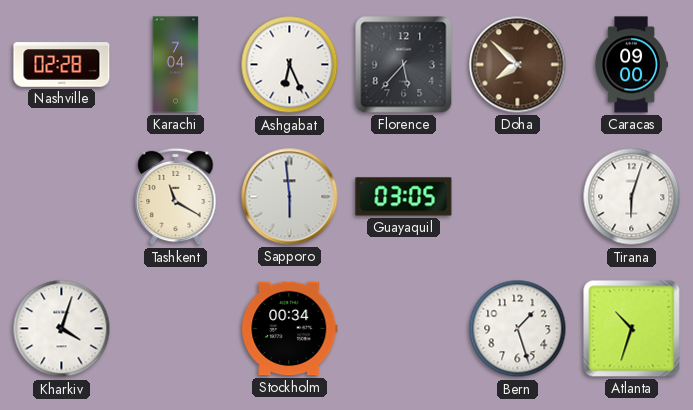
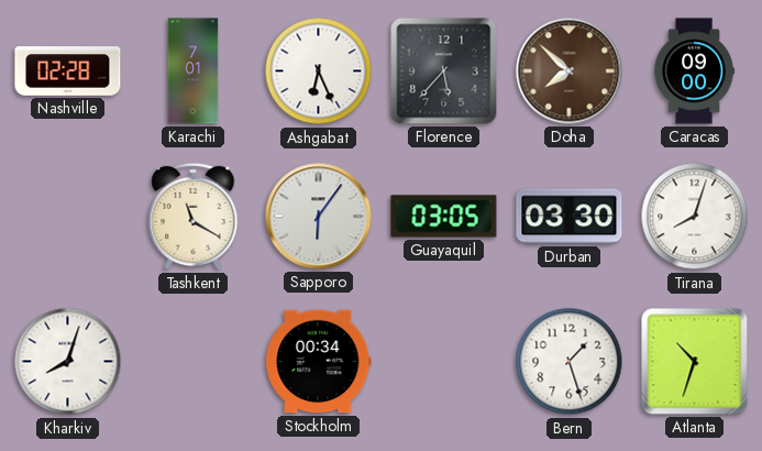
Karachi: 7:04 -> 7:01
Sapporo: 5:59 -> 6:06
Durban: none -> 03:30
Tirana: 6:03 -> 8:03
Kharkiv: 4:03 -> 8:03
